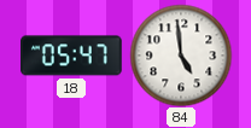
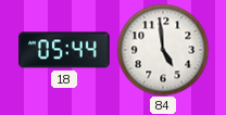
18: 05:47 -> 05:44
